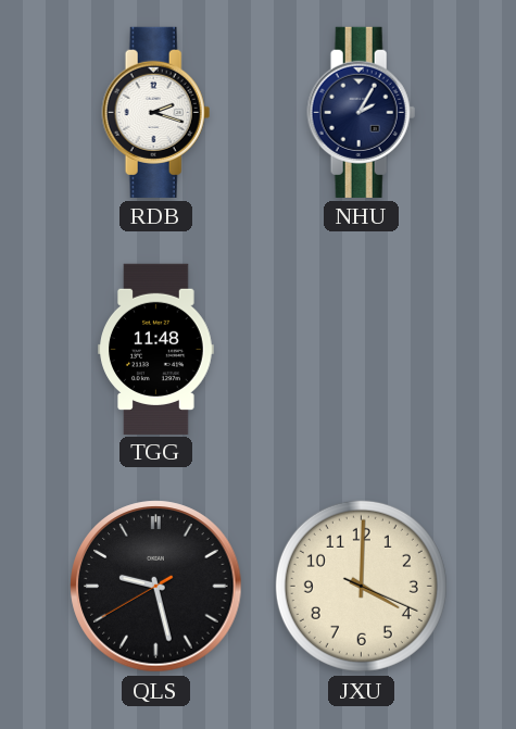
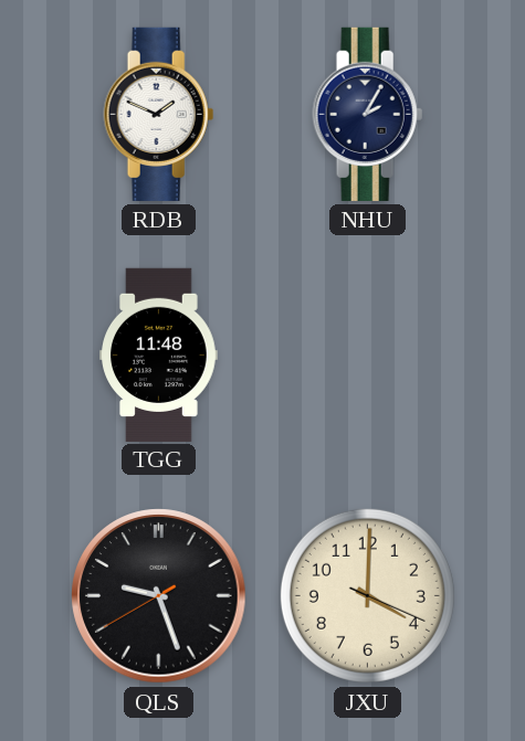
RDB: 2:18 -> 1:49
QLS: 9:27 -> 9:26
